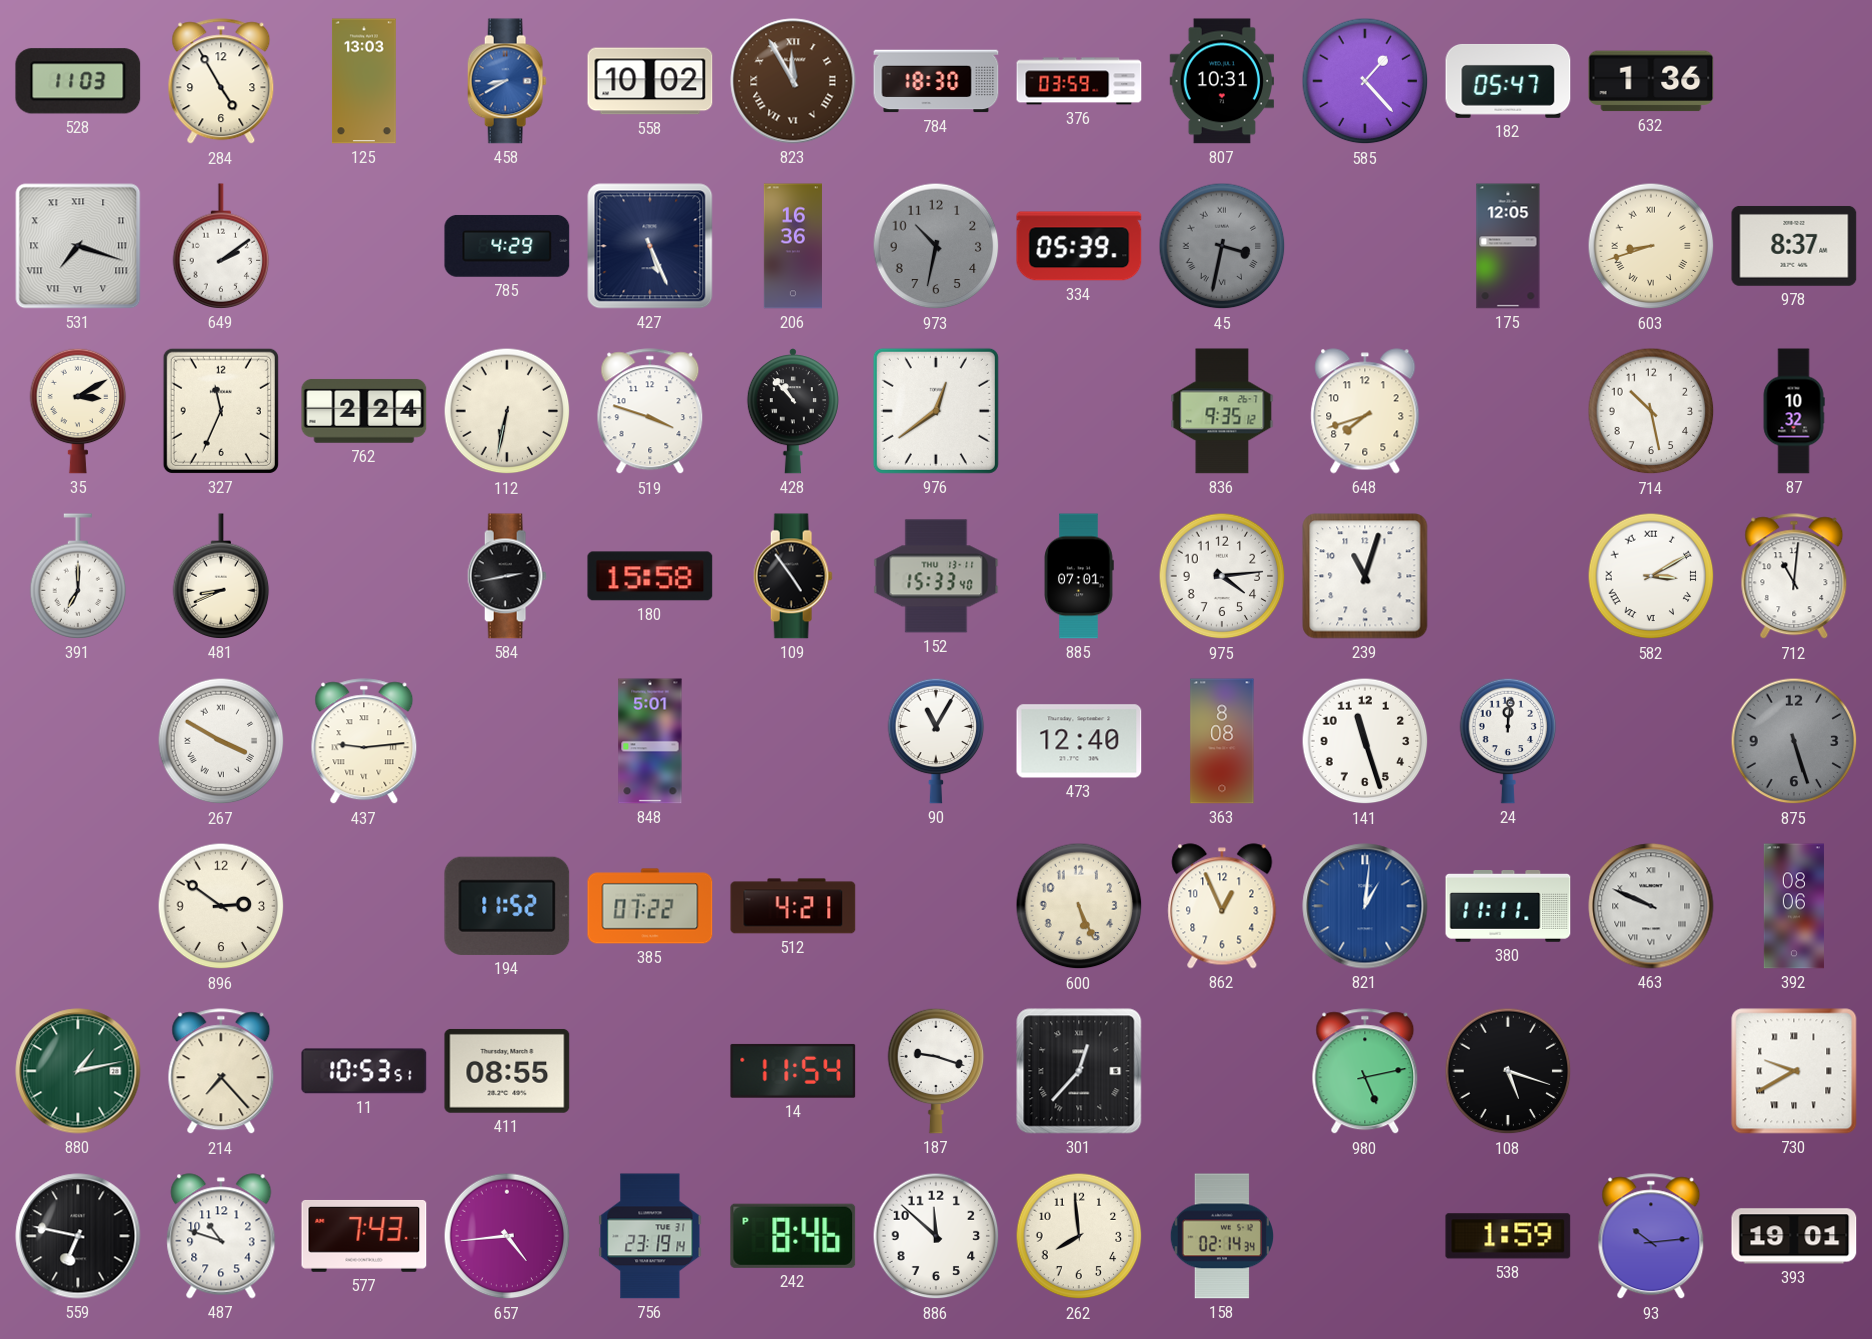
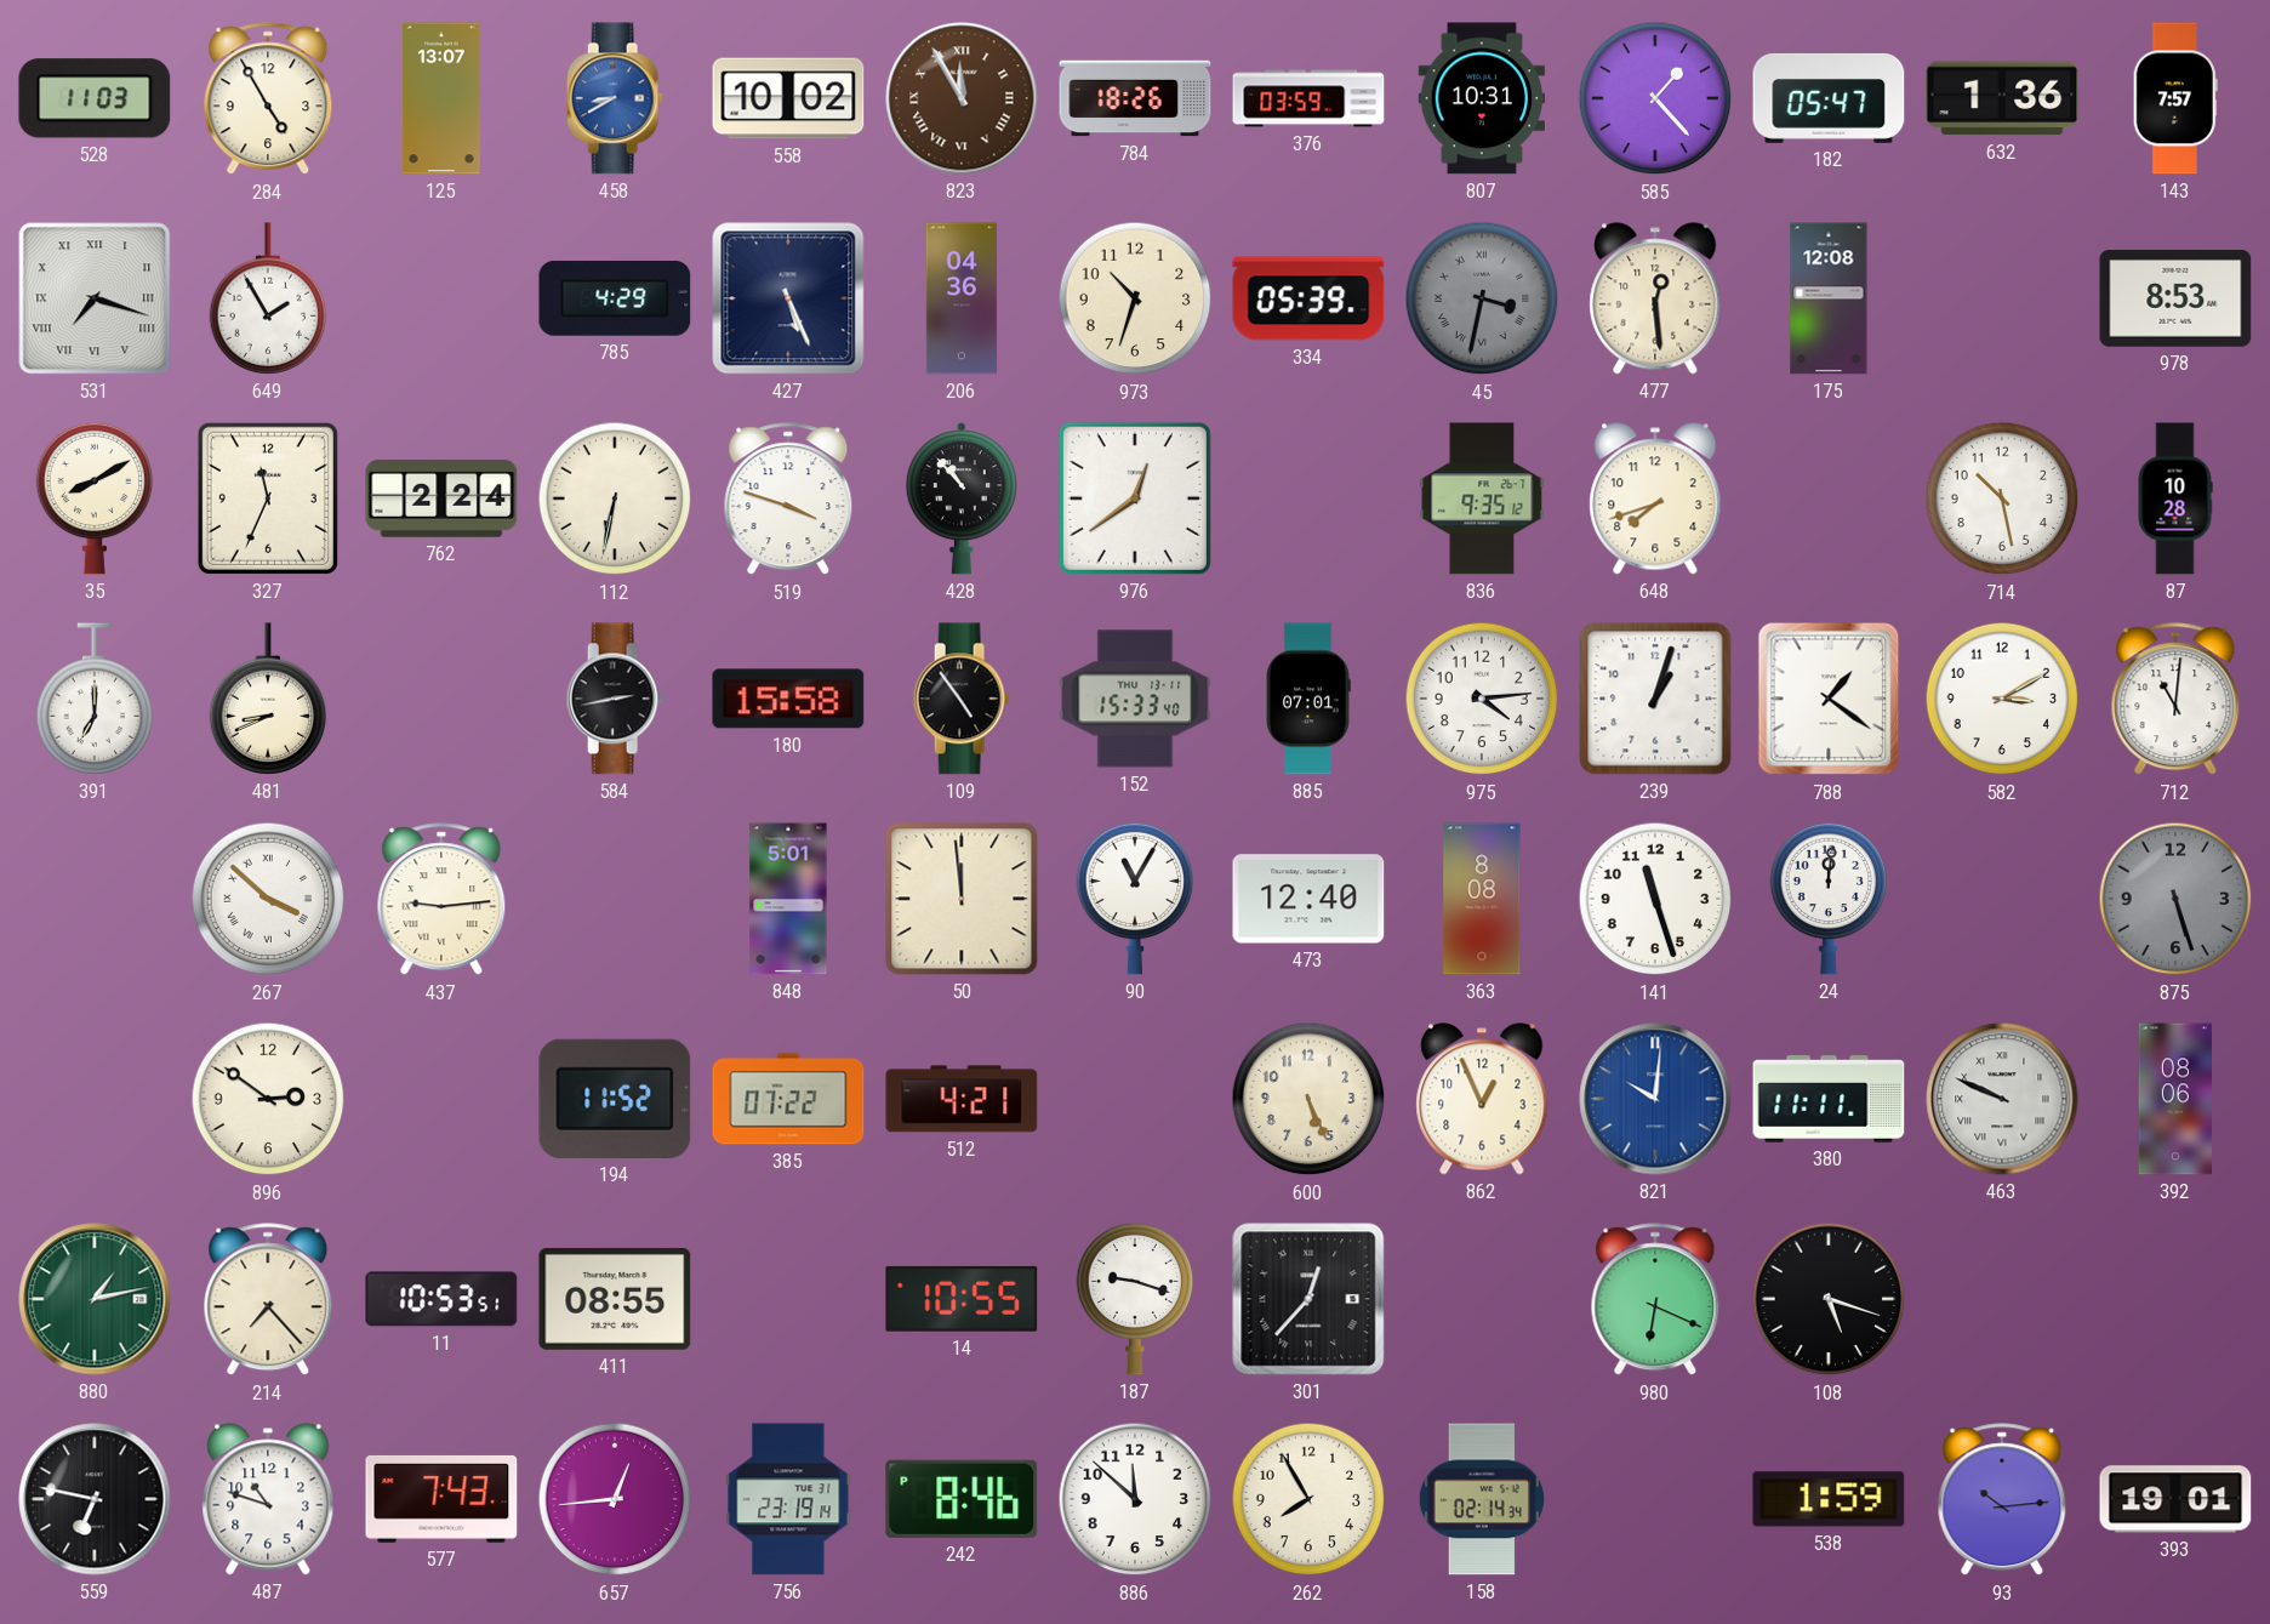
125: 13:03 -> 13:07
784: 18:30 -> 18:26
143: none -> 7:57
649: 2:09 -> 1:55
206: 16:36 -> 04:36
973: 10:32 -> 10:33
973 dial: grey -> cream
477: none -> 12:29
175: 12:05 -> 12:08
603: 8:42 -> none
978: 8:37 -> 8:53
35: 3:10 -> 8:10
87: 10:32 -> 10:28
239: 11:03 -> 1:03
788: none -> 1:21
582 numerals: Roman -> Arabic
267: 3:50 -> 3:52
50: none -> 11:59
821: 1:01 -> 10:01
14: 11:54 -> 10:55
980: 5:13 -> 6:19
730: 9:40 -> none
657: 4:44 -> 12:44
262: 7:59 -> 7:55
